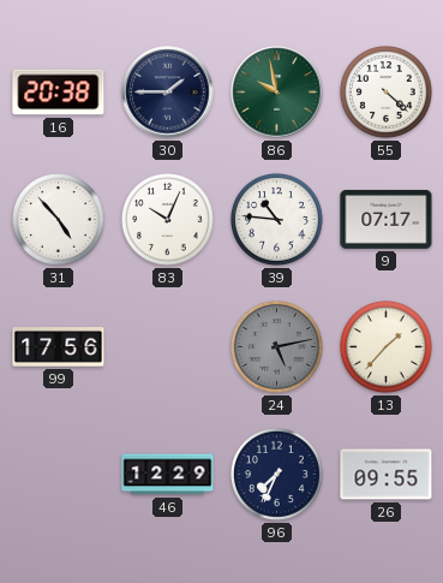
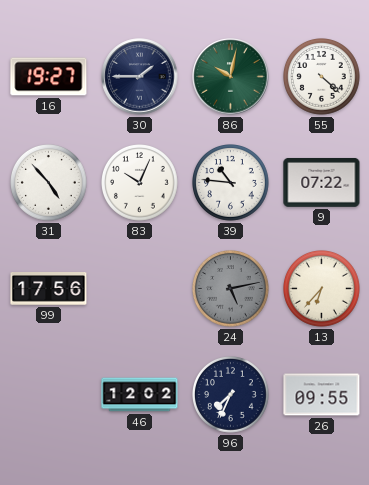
16: 20:38 -> 19:27
86: 9:58 -> 10:02
9: 07:17 -> 07:22
13: 1:37 -> 6:37
46: 12:29 -> 12:02
